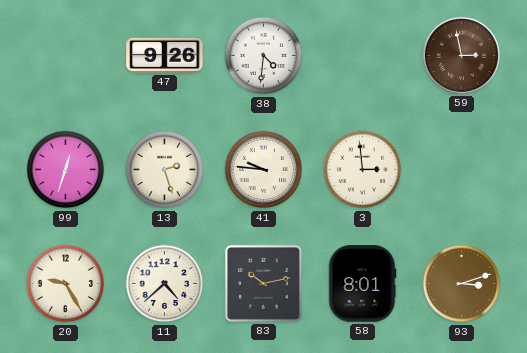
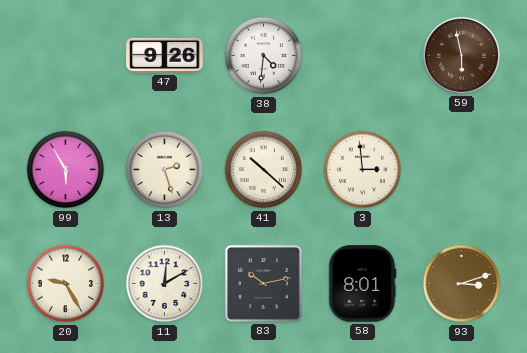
59: 2:58 -> 5:58
99: 12:33 -> 5:55
41: 9:46 -> 10:22
11: 4:38 -> 12:10
